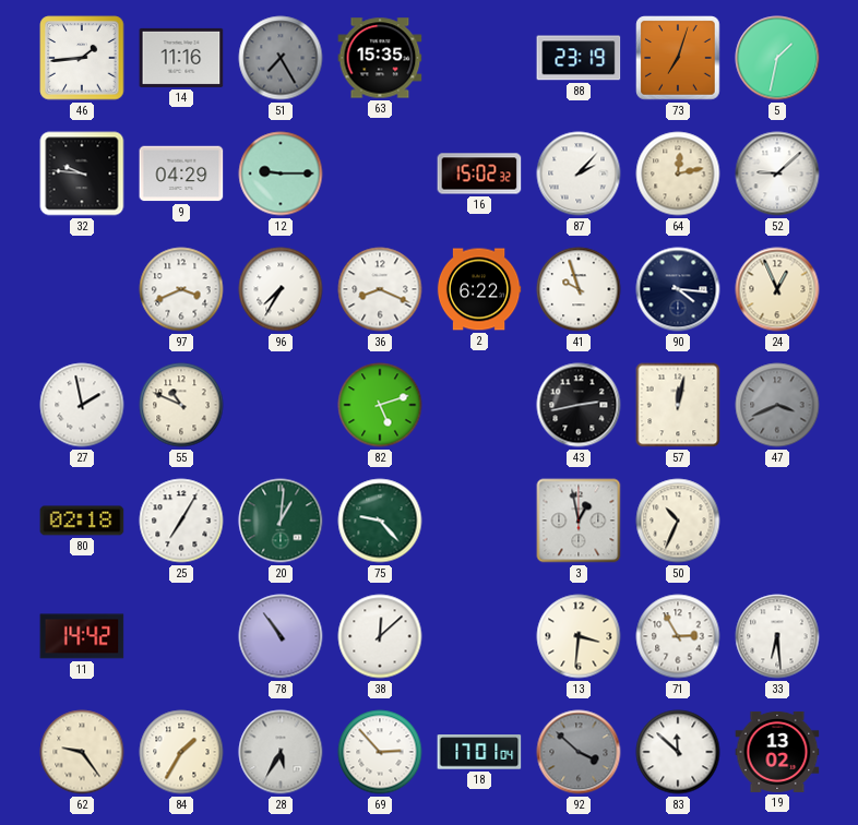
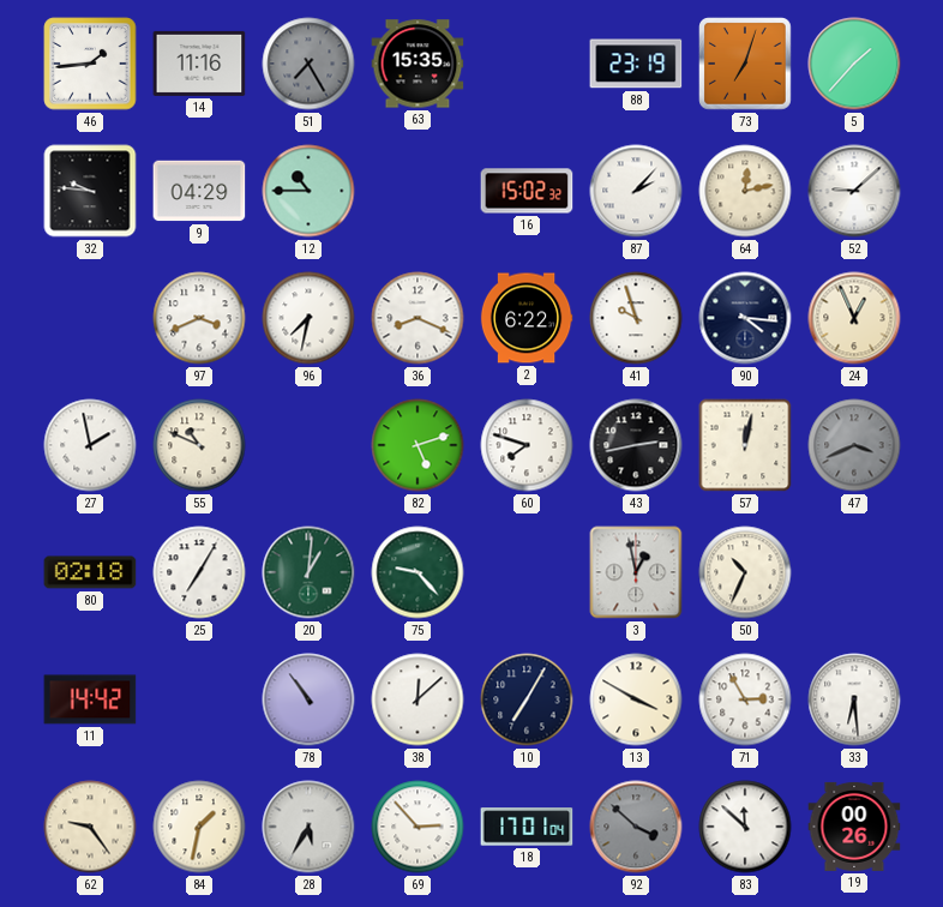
5: 1:32 -> 1:37
12: 9:15 -> 10:45
96: 7:35 -> 7:32
60: none -> 7:48
10: none -> 7:05
13: 3:31 -> 3:50
84: 1:35 -> 1:32
19: 13:02 -> 00:26
